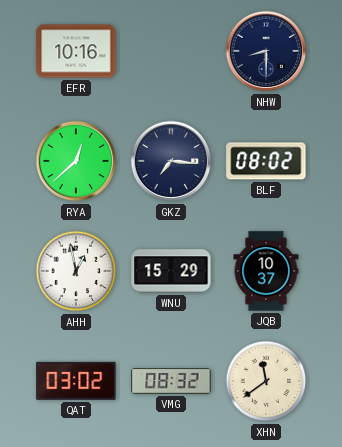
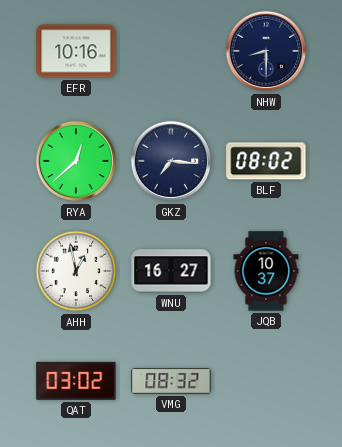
WNU: 15:29 -> 16:27
XHN: 11:39 -> none
